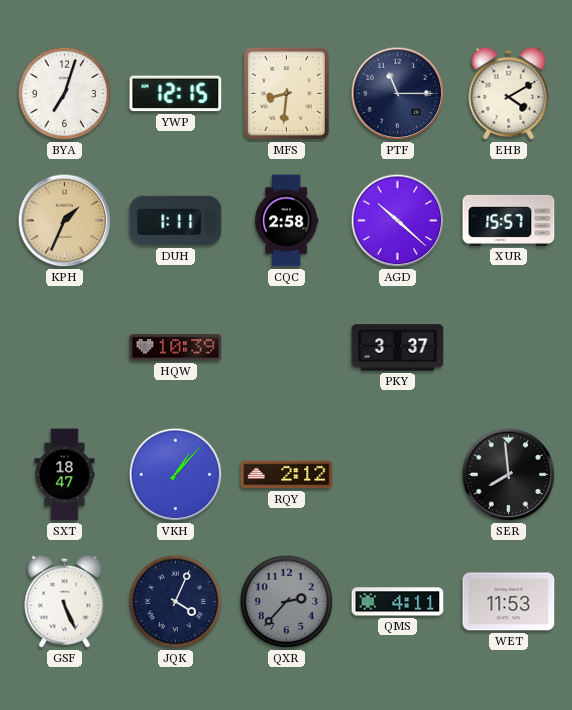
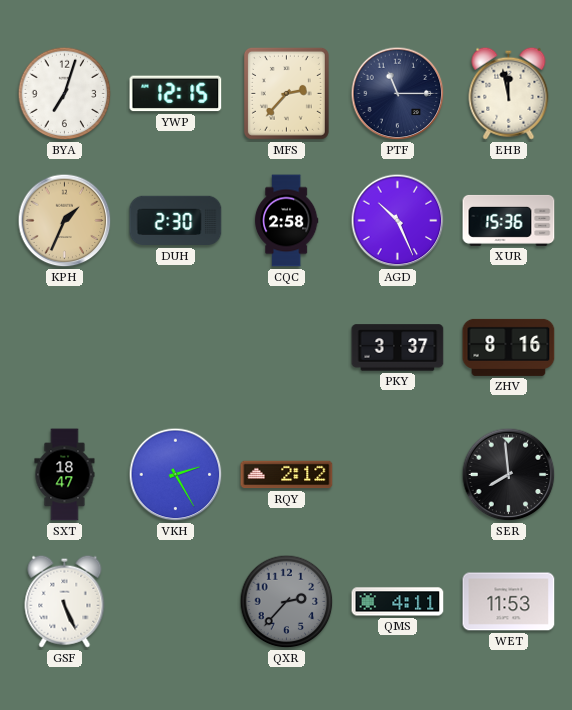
MFS: 8:31 -> 2:37
EHB: 4:10 -> 11:58
DUH: 1:11 -> 2:30
AGD: 10:22 -> 10:26
XUR: 15:57 -> 15:36
HQW: 10:39 -> none
ZHV: none -> 8:16
VKH: 1:07 -> 2:25
JQK: 4:04 -> none
